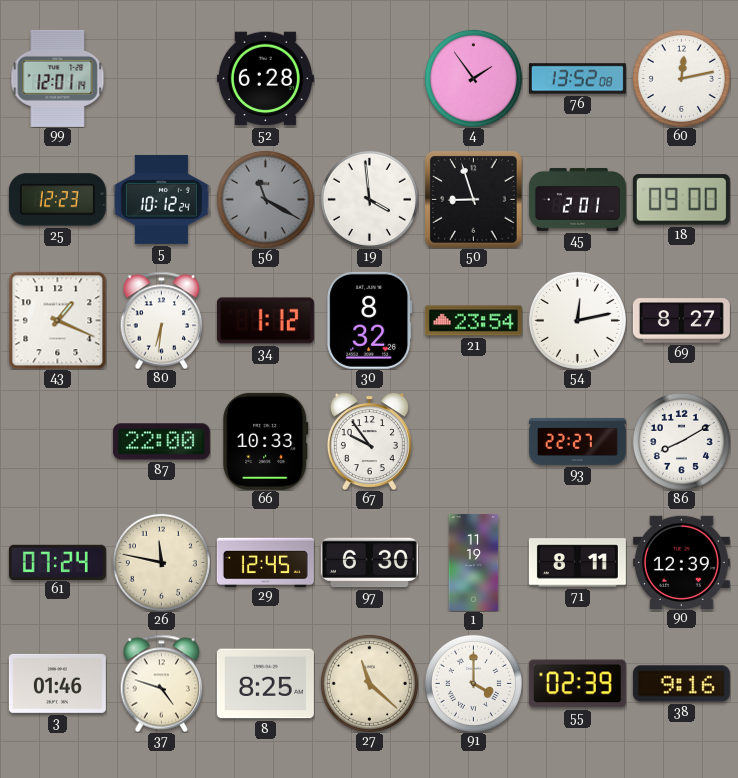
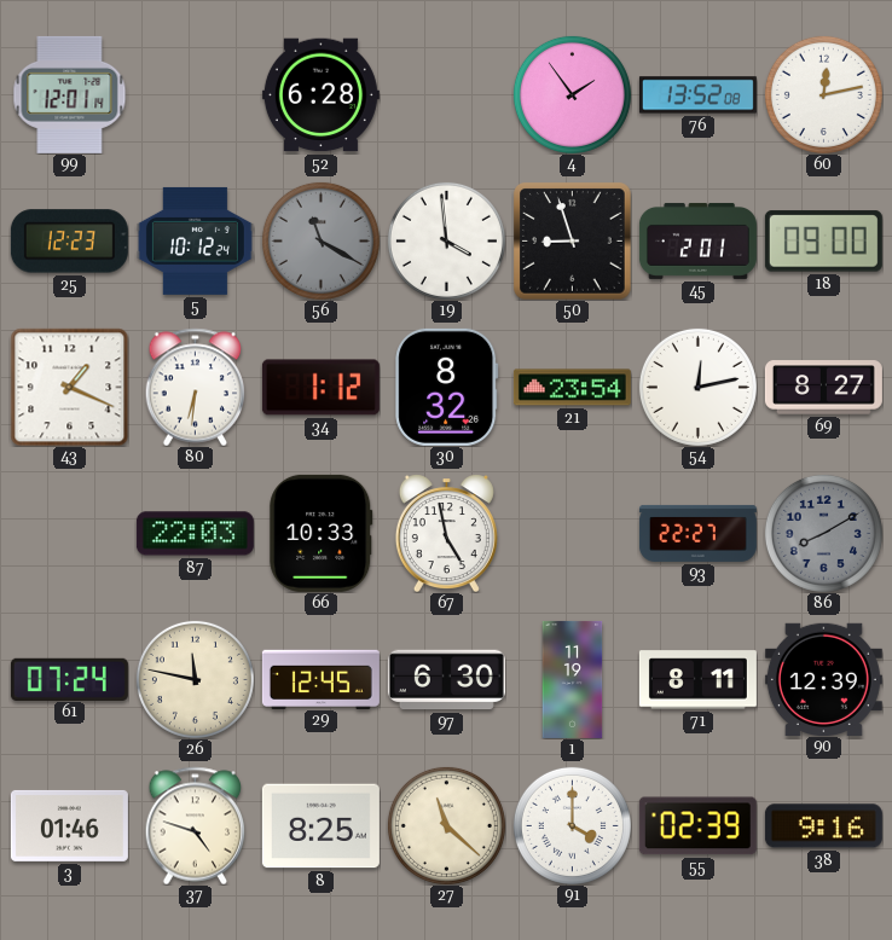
87: 22:00 -> 22:03
67: 9:54 -> 4:58
86 dial: white -> grey
